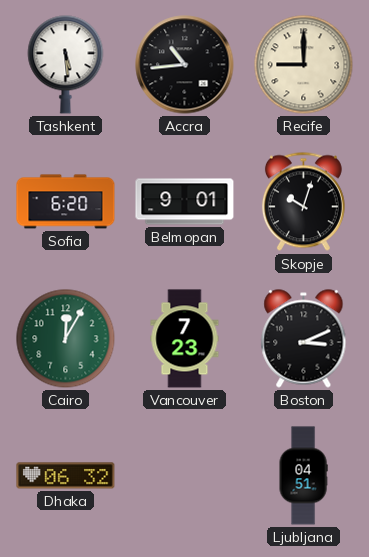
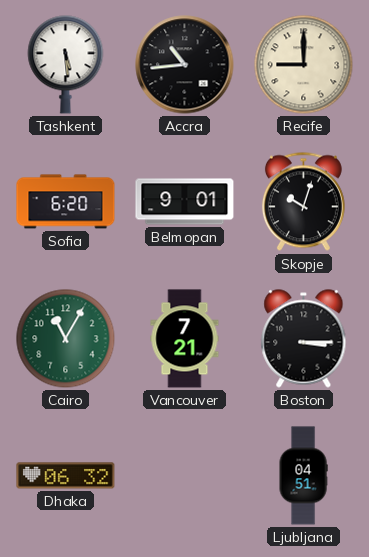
Cairo: 12:05 -> 11:05
Vancouver: 7:23 -> 7:21
Boston: 3:11 -> 3:15
